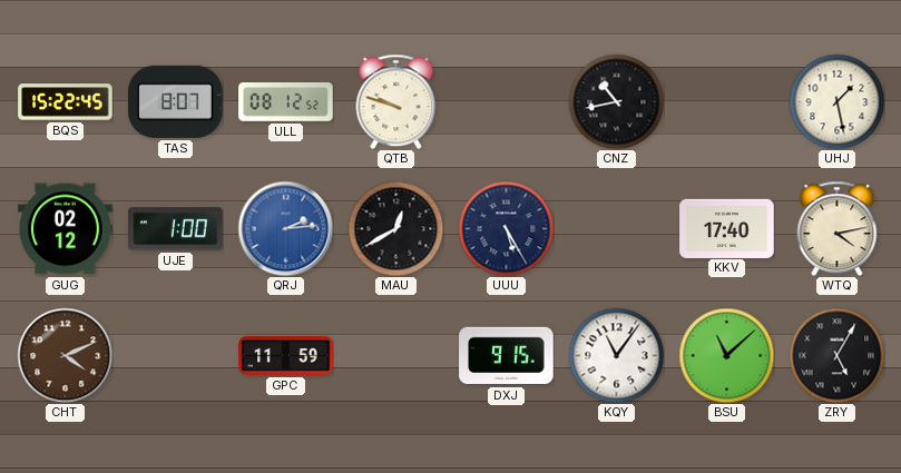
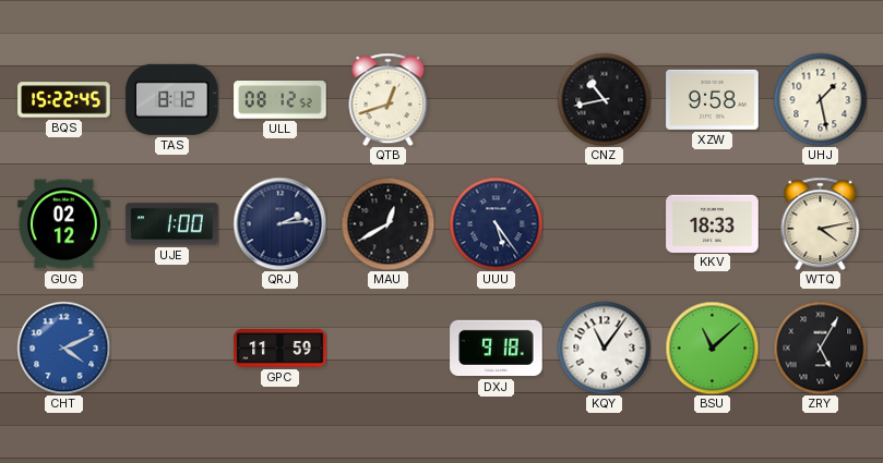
TAS: 8:07 -> 8:12
QTB: 9:48 -> 12:42
XZW: none -> 9:58
QRJ dial: blue -> navy
UUU: 5:25 -> 5:24
KKV: 17:40 -> 18:33
CHT dial: brown -> blue
DXJ: 9:15 -> 9:18
